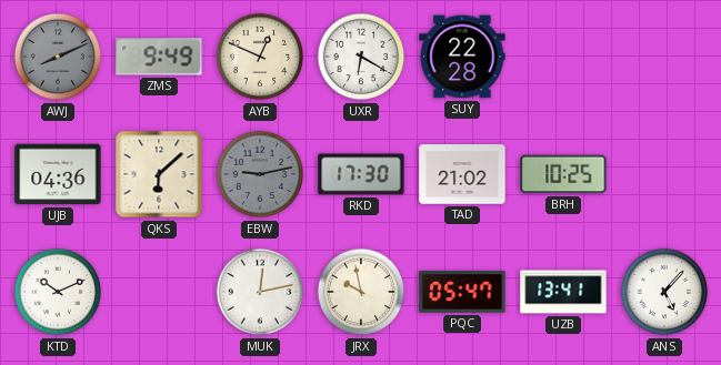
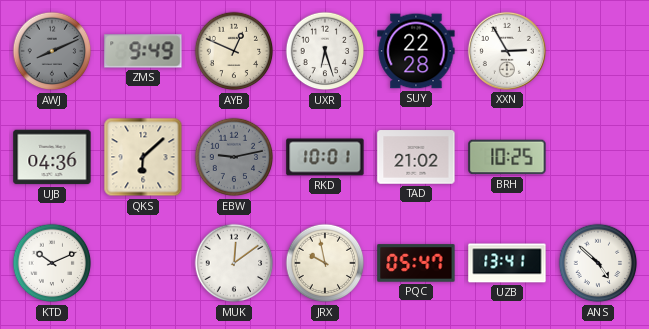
UXR: 6:20 -> 6:27
XXN: none -> 2:55
RKD: 17:30 -> 10:01
MUK: 12:13 -> 12:09
ANS: 5:07 -> 4:52
